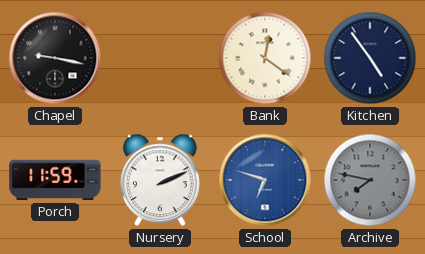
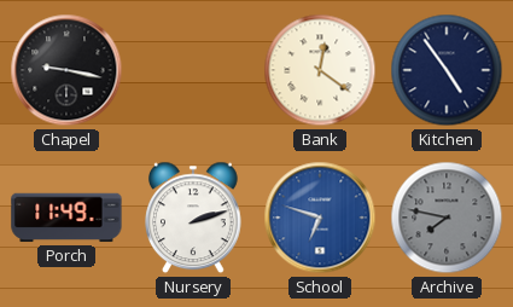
Porch: 11:59 -> 11:49
Nursery: 2:11 -> 2:12
